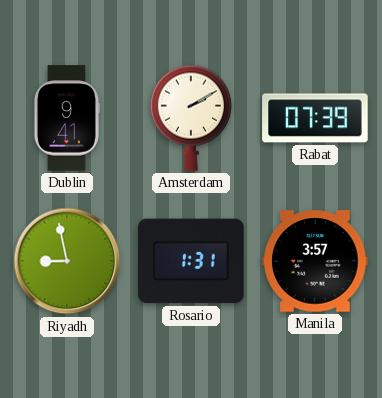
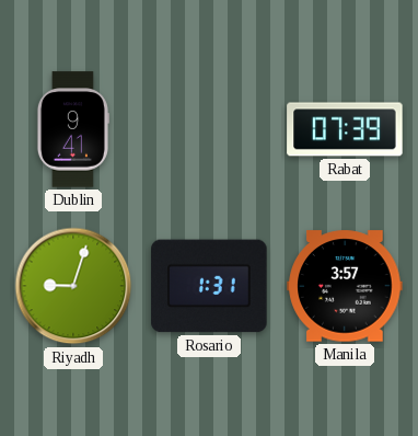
Amsterdam: 2:10 -> none
Riyadh: 8:58 -> 9:03
